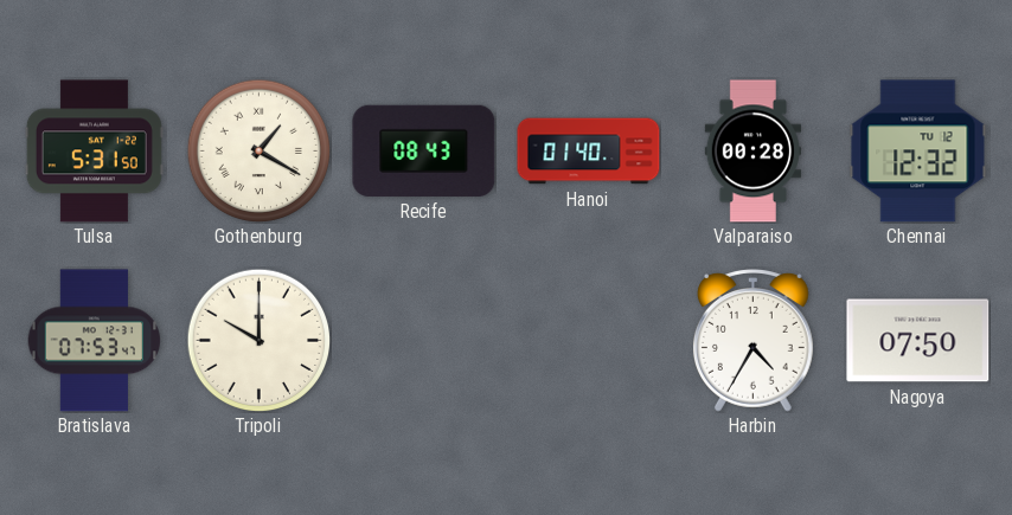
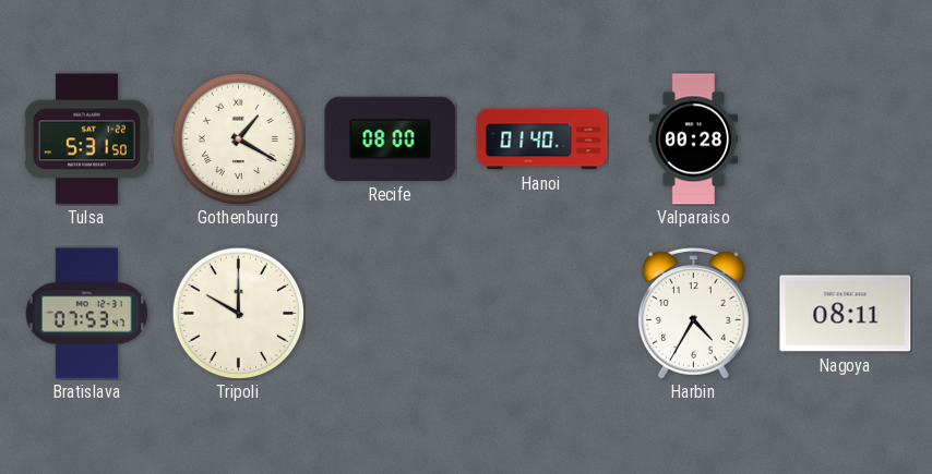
Recife: 08:43 -> 08:00
Chennai: 12:32 -> none
Nagoya: 07:50 -> 08:11
